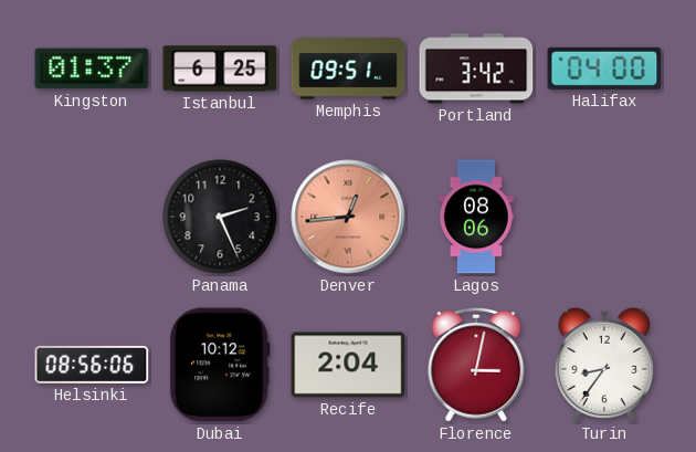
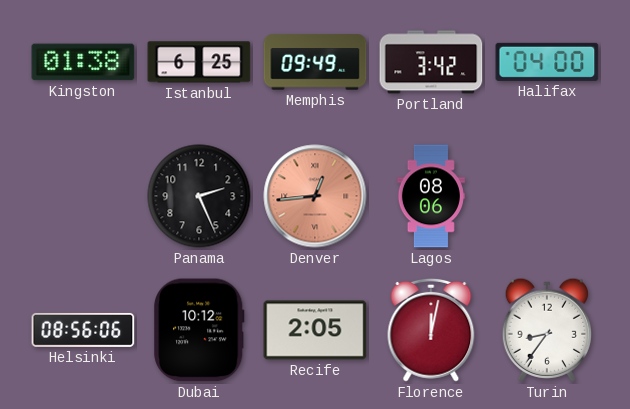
Kingston: 01:37 -> 01:38
Memphis: 09:51 -> 09:49
Recife: 2:04 -> 2:05
Florence: 3:02 -> 12:02
